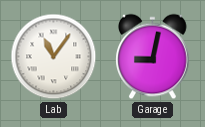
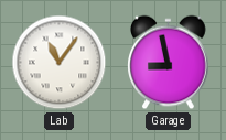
Garage: 9:02 -> 8:58
